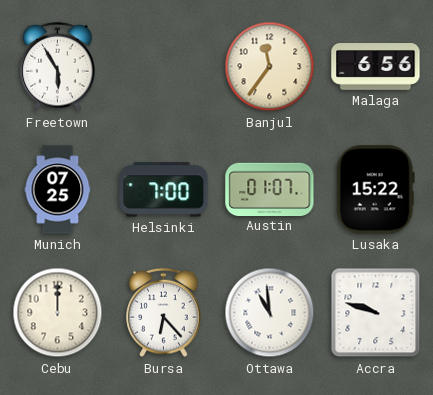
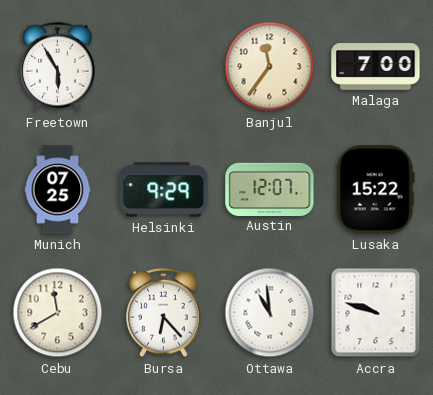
Malaga: 6:56 -> 7:00
Helsinki: 7:00 -> 9:29
Austin: 01:07 -> 12:07
Cebu: 12:00 -> 11:40
